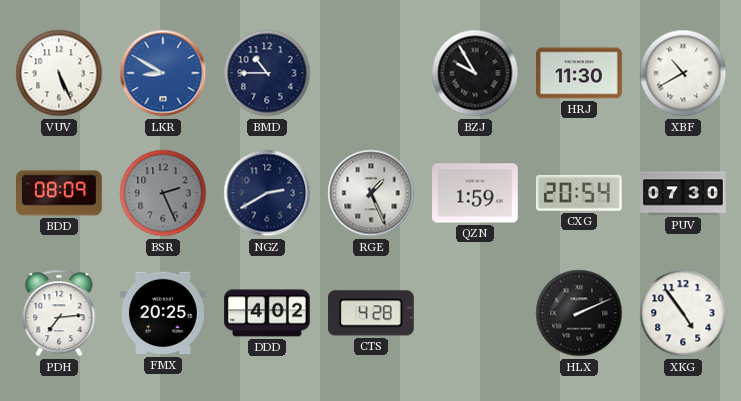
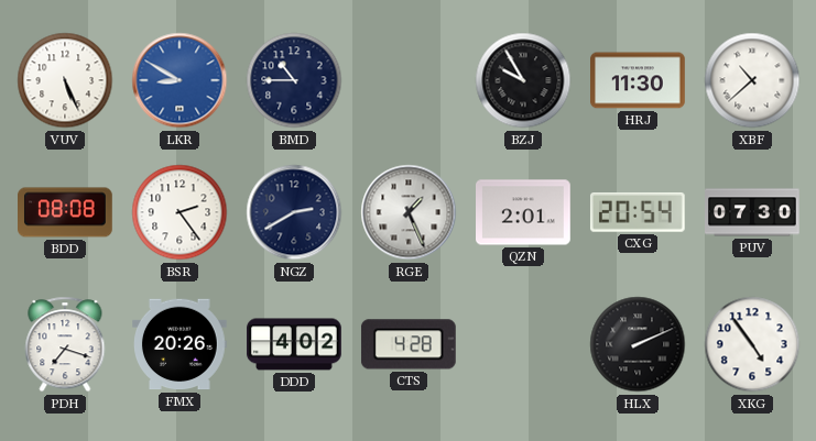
XBF: 10:40 -> 10:38
BDD: 08:09 -> 08:08
BSR: 2:26 -> 2:24
BSR dial: grey -> white
QZN: 1:59 -> 2:01
PDH: 7:14 -> 7:18
FMX: 20:25 -> 20:26
